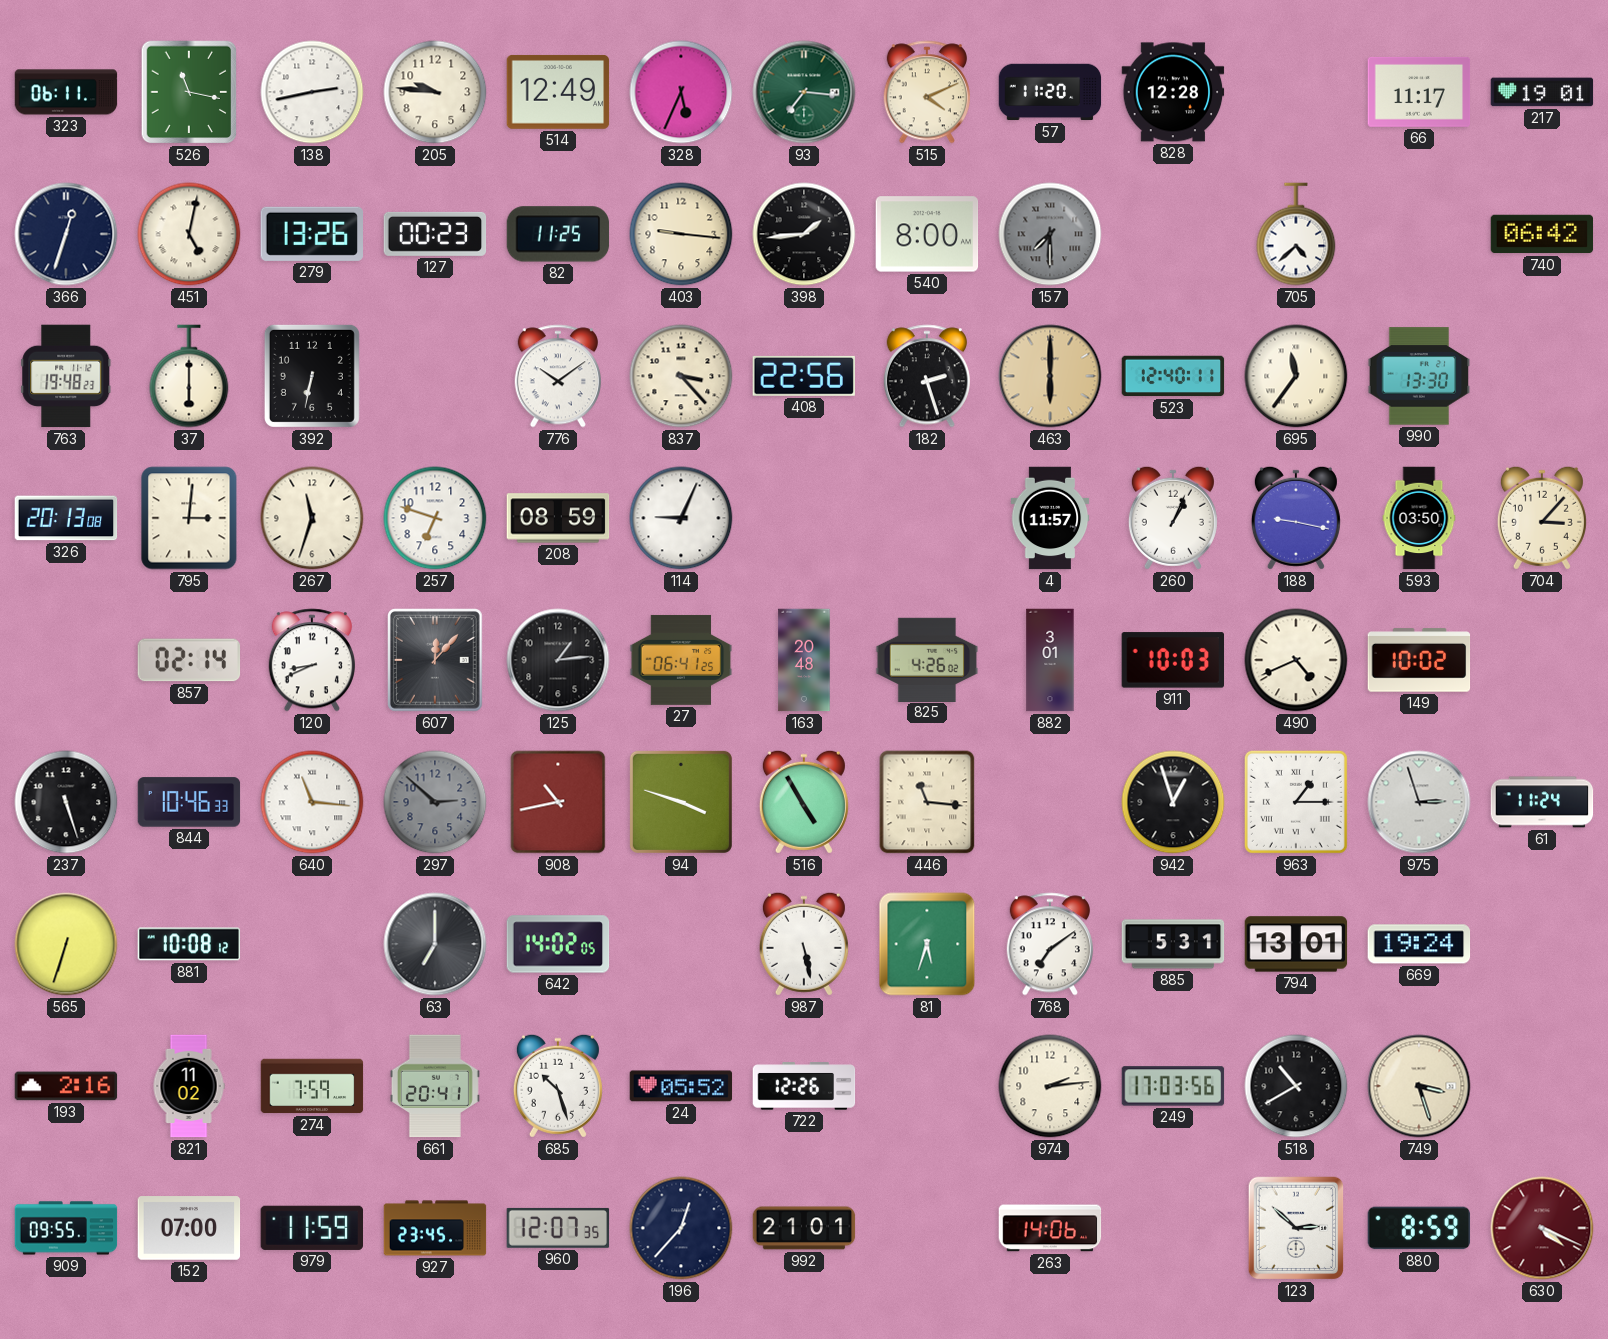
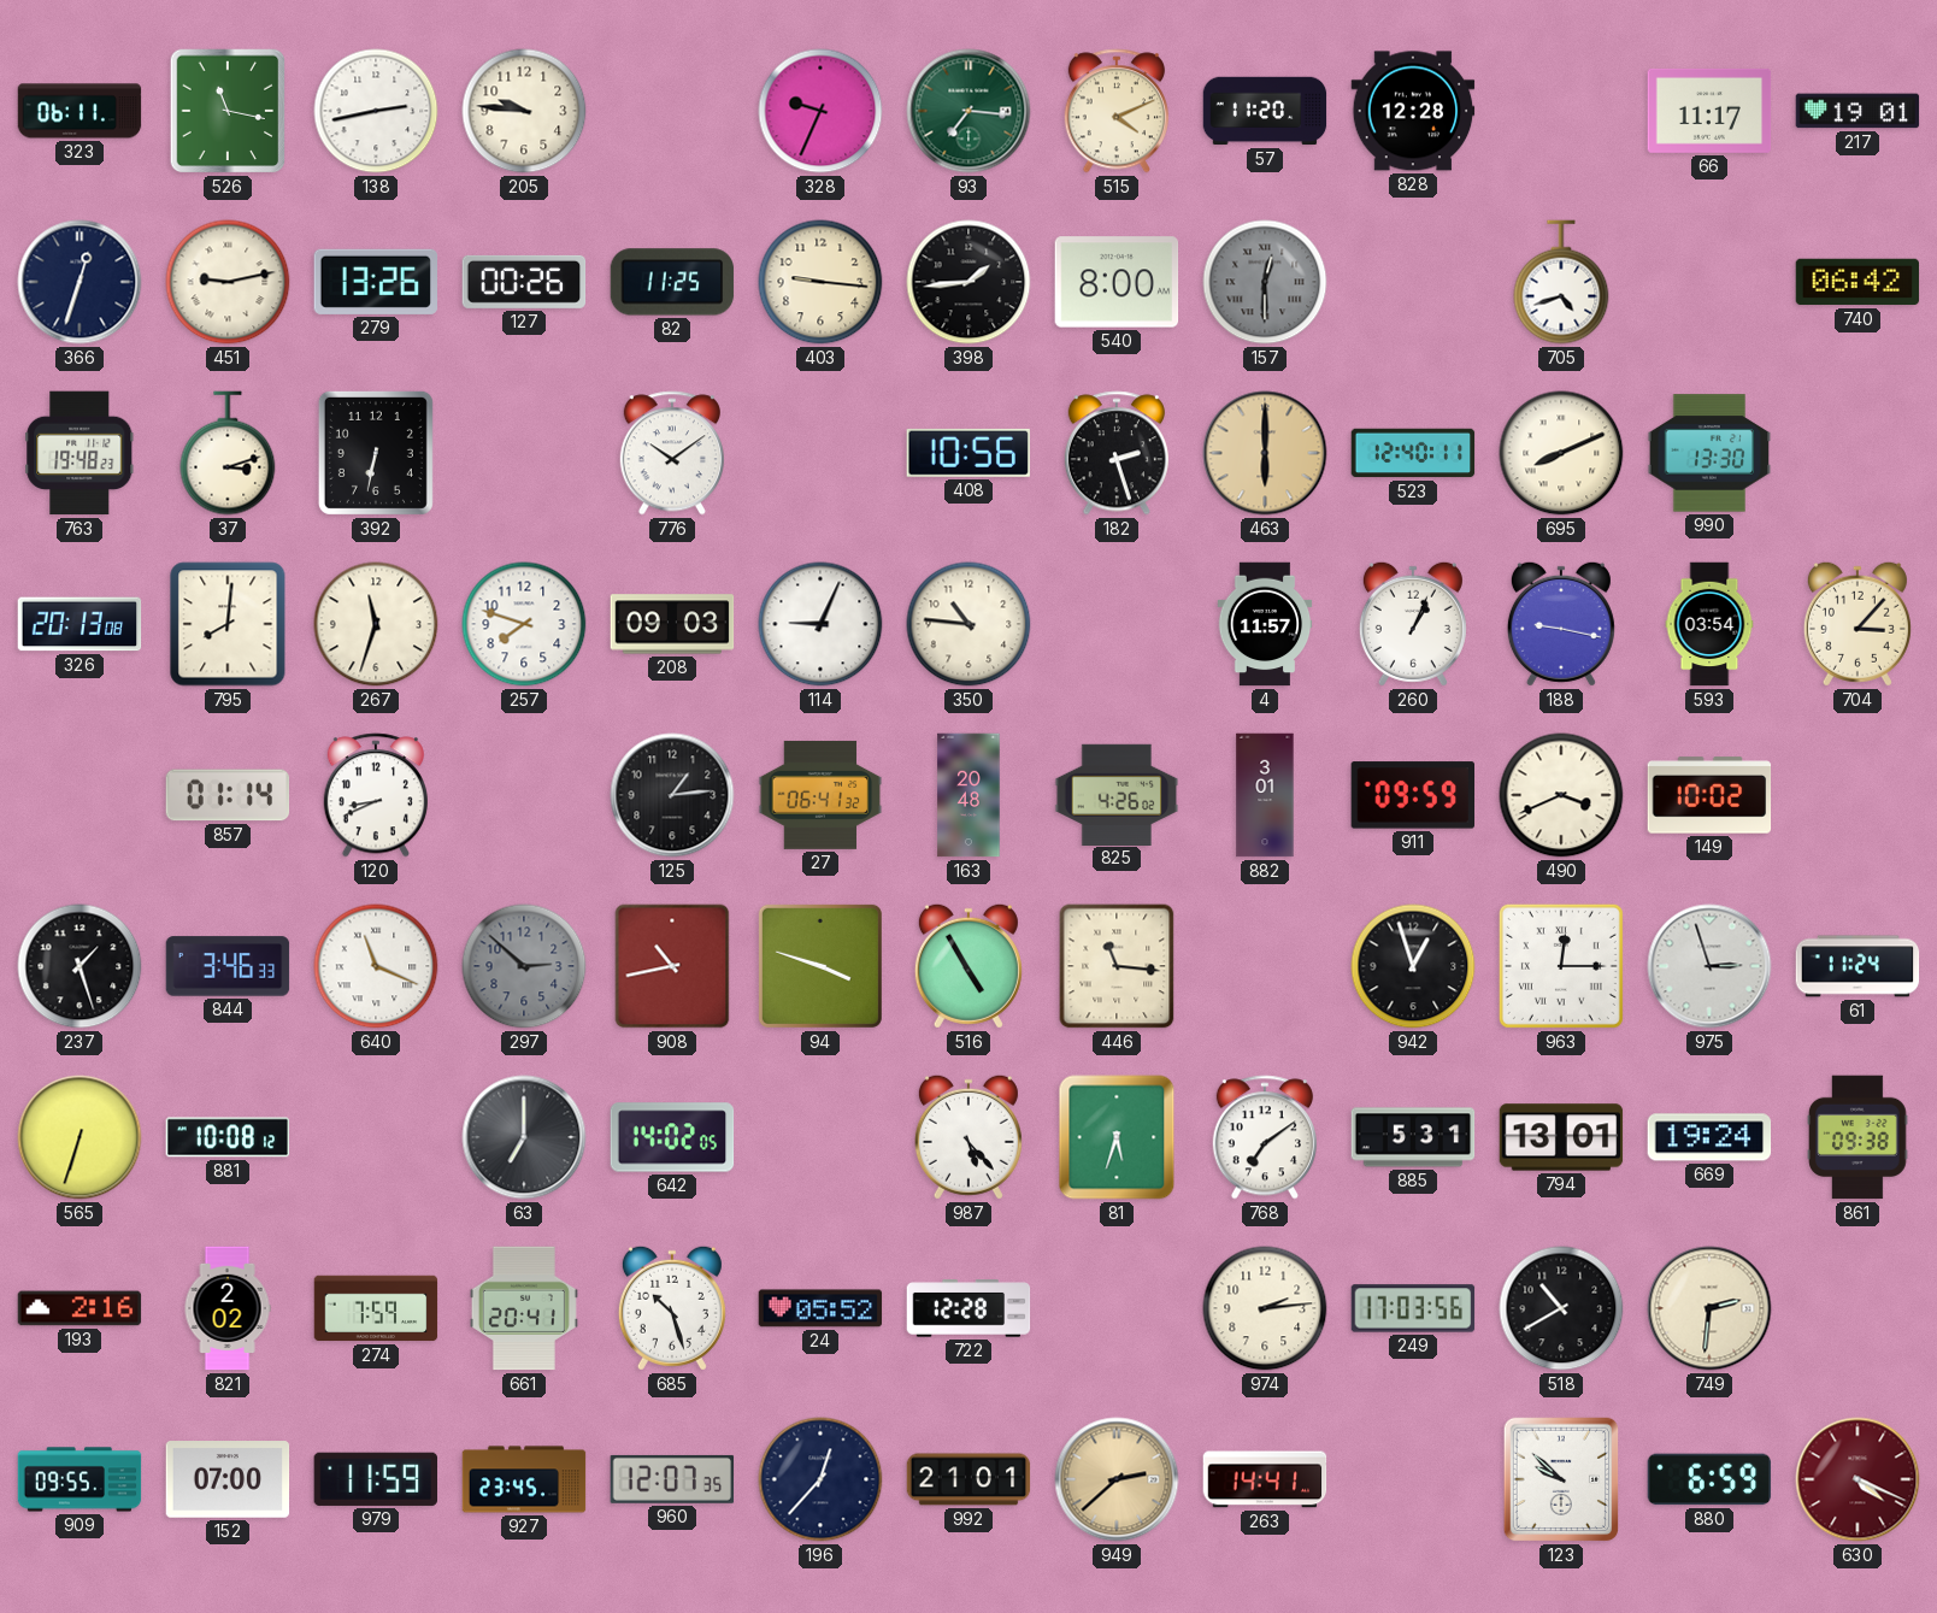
514: 12:49 -> none
328: 5:34 -> 9:34
451: 5:02 -> 9:13
127: 00:23 -> 00:26
157: 7:30 -> 12:30
705: 4:38 -> 4:42
37: 6:00 -> 3:12
837: 3:23 -> none
408: 22:56 -> 10:56
695: 11:36 -> 8:11
795: 3:01 -> 8:01
257: 6:48 -> 7:48
208: 08:59 -> 09:03
350: none -> 10:46
593: 03:50 -> 03:54
857: 02:14 -> 01:14
607: 12:07 -> none
27: 06:41:25 -> 06:41:32
911: 10:03 -> 09:59
490: 4:41 -> 3:41
237: 5:27 -> 1:27
844: 10:46 -> 3:46
640: 11:16 -> 11:19
963: 1:15 -> 12:15
987: 5:28 -> 5:23
861: none -> 09:38
821: 11:02 -> 2:02
722: 12:26 -> 12:28
749: 3:27 -> 2:31
949: none -> 2:38
263: 14:06 -> 14:41
123: 2:52 -> 9:52
880: 8:59 -> 6:59
